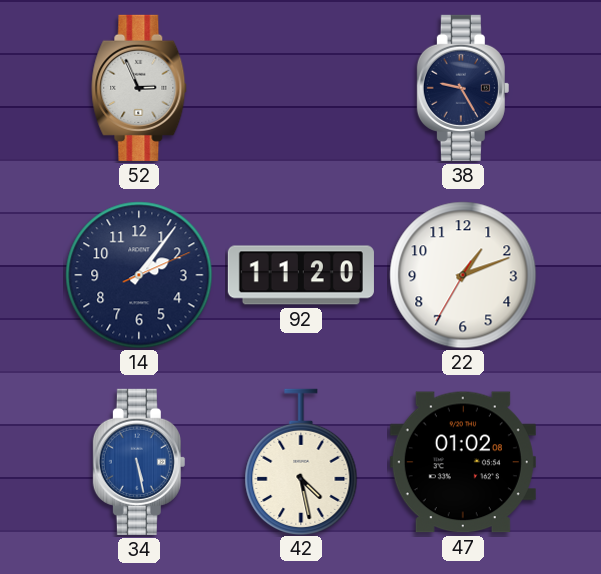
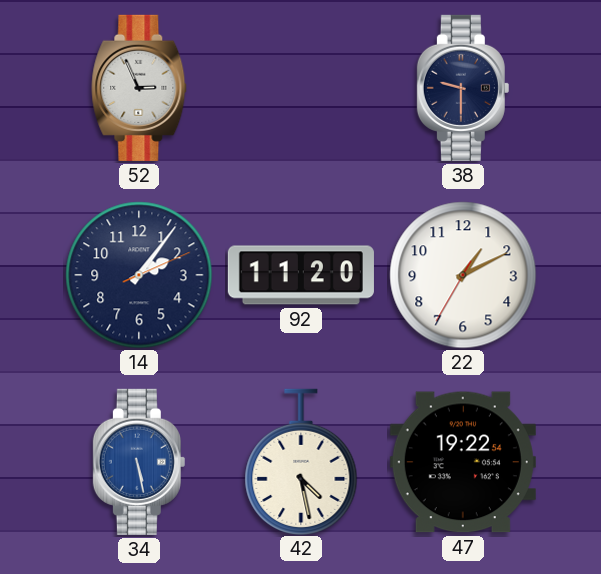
38: 9:25 -> 9:30
22: 1:11 -> 1:10
47: 01:02 -> 19:22
